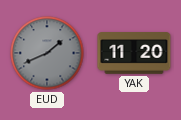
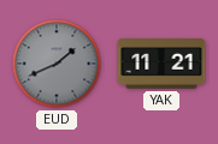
YAK: 11:20 -> 11:21
